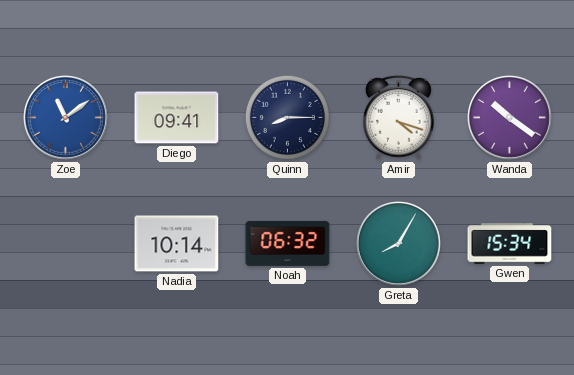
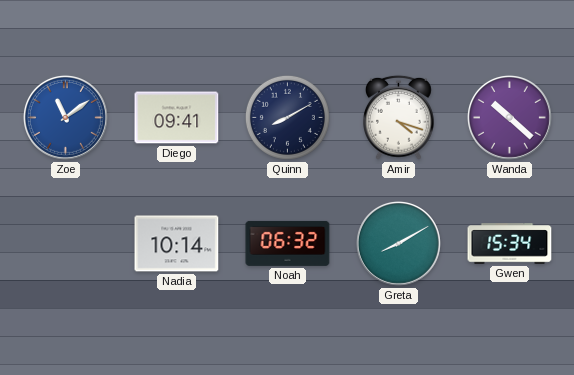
Quinn: 8:15 -> 8:10
Wanda: 10:21 -> 10:22
Greta: 8:05 -> 8:10
